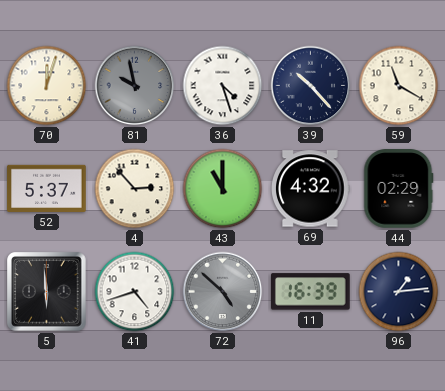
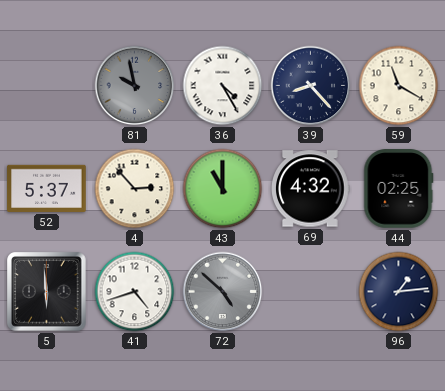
70: 12:03 -> none
36: 4:27 -> 4:25
39: 10:23 -> 8:23
44: 02:29 -> 02:25
11: 16:39 -> none
